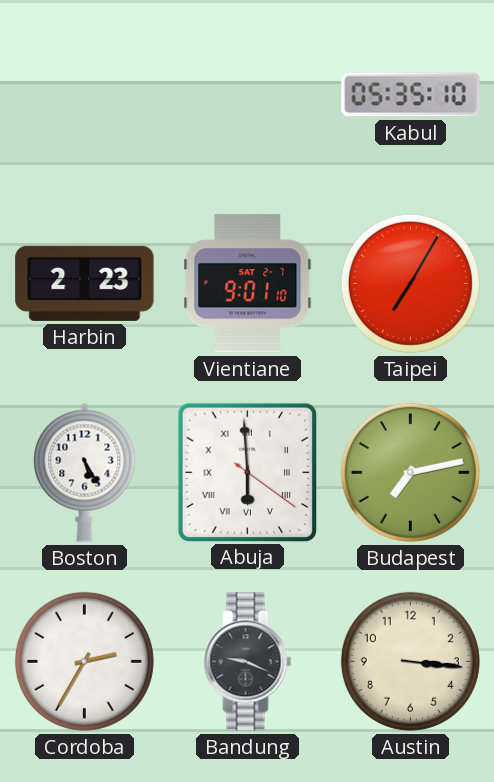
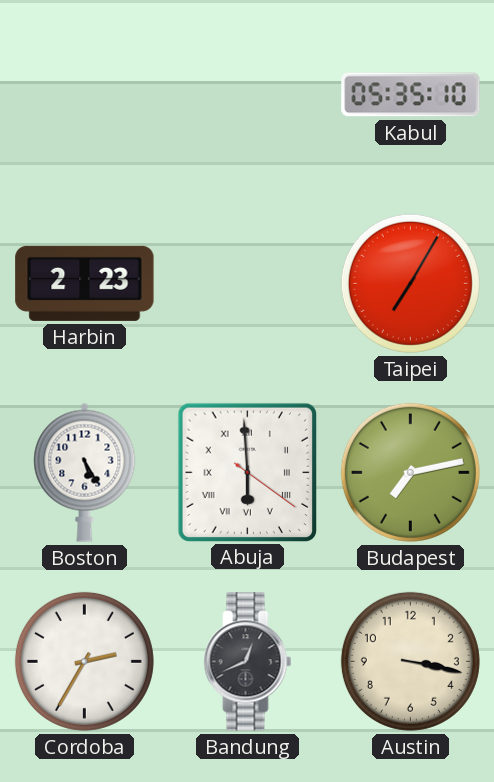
Vientiane: 9:01 -> none
Bandung: 9:19 -> 12:41
Austin: 3:16 -> 3:17
